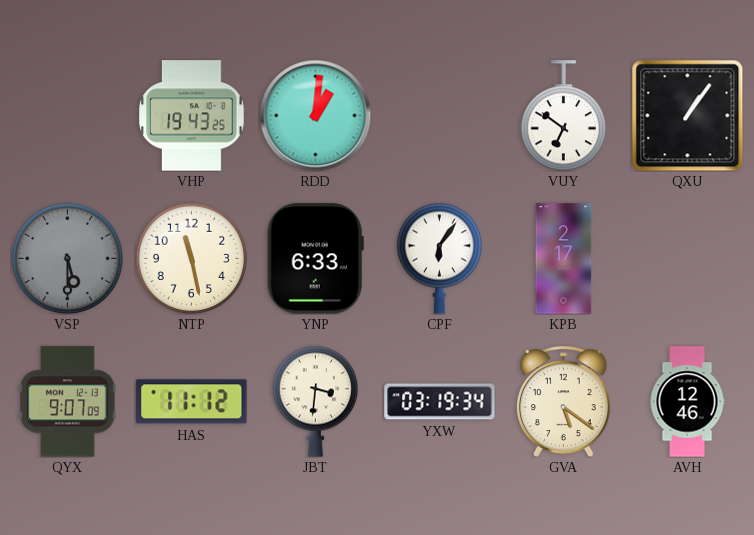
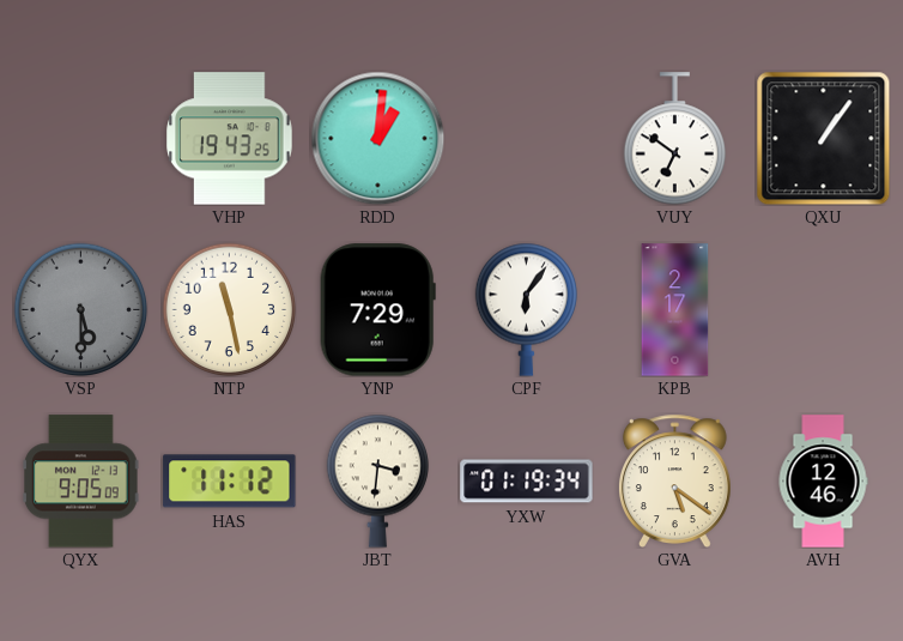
YNP: 6:33 -> 7:29
QYX: 9:07 -> 9:05
YXW: 03:19 -> 01:19
